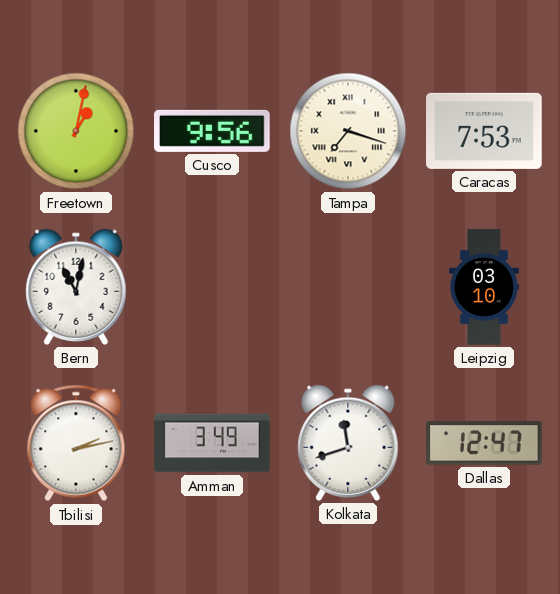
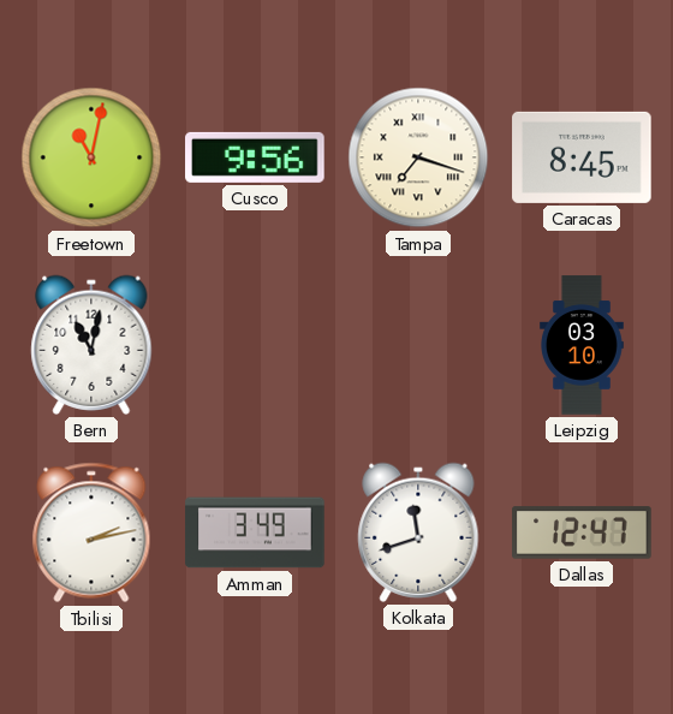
Freetown: 1:02 -> 11:02
Caracas: 7:53 -> 8:45
